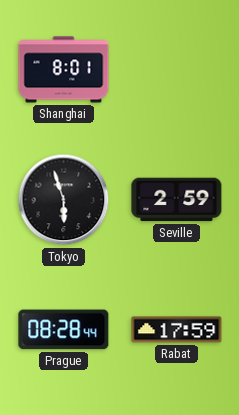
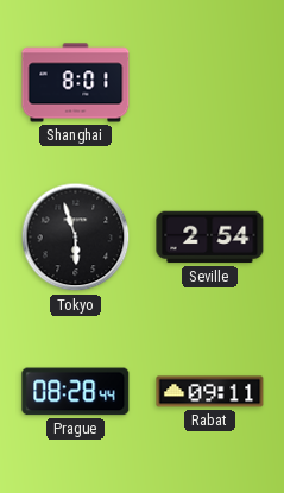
Seville: 2:59 -> 2:54
Rabat: 17:59 -> 09:11
